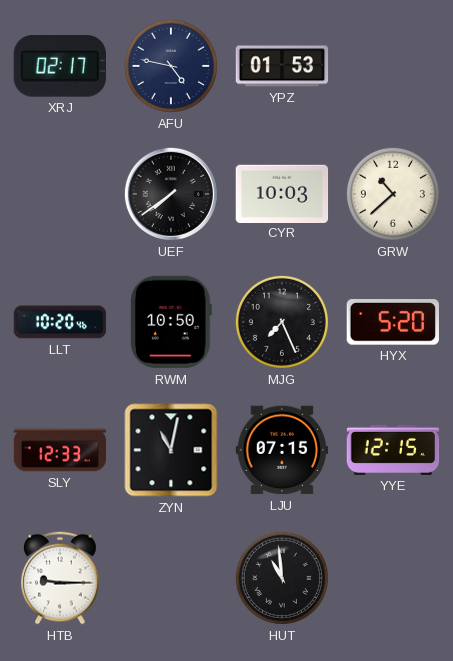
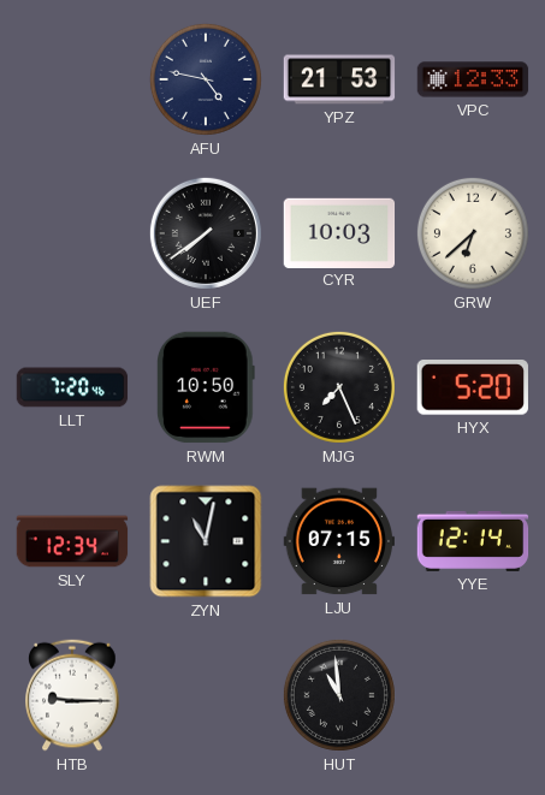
XRJ: 02:17 -> none
YPZ: 01:53 -> 21:53
VPC: none -> 12:33
GRW: 10:38 -> 6:38
LLT: 10:20 -> 7:20
SLY: 12:33 -> 12:34
YYE: 12:15 -> 12:14
